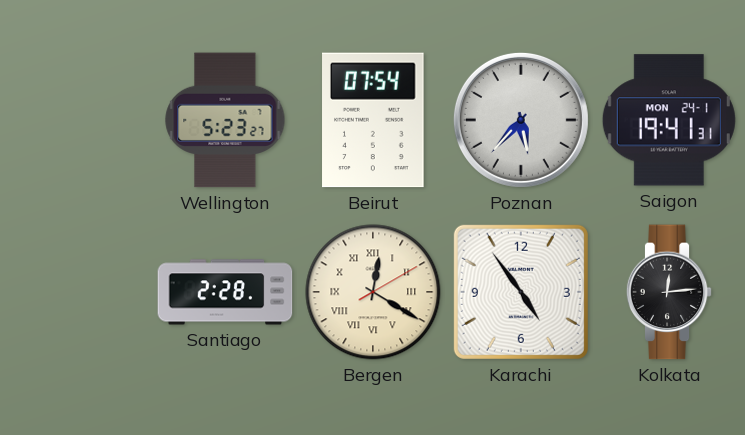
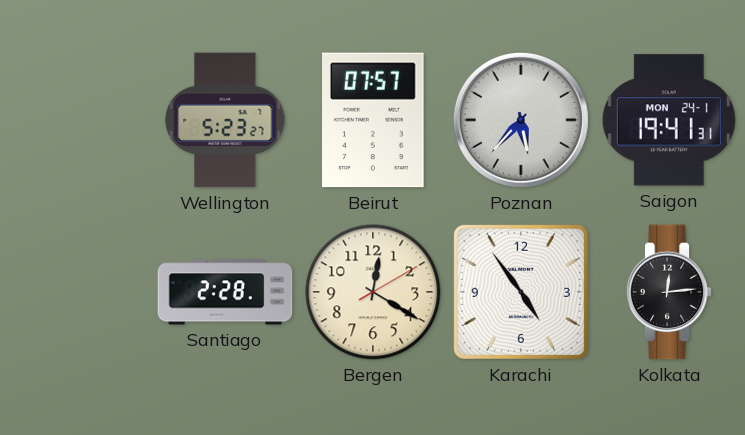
Beirut: 07:54 -> 07:57
Bergen numerals: Roman -> Arabic
